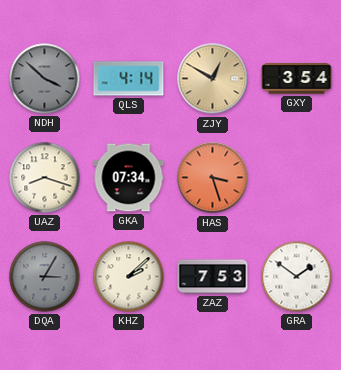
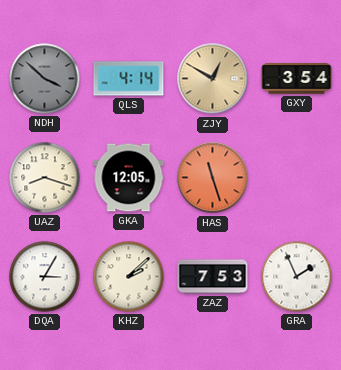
GKA: 07:34 -> 12:05
HAS: 3:27 -> 11:27
DQA dial: grey -> white
GRA: 1:51 -> 1:56
